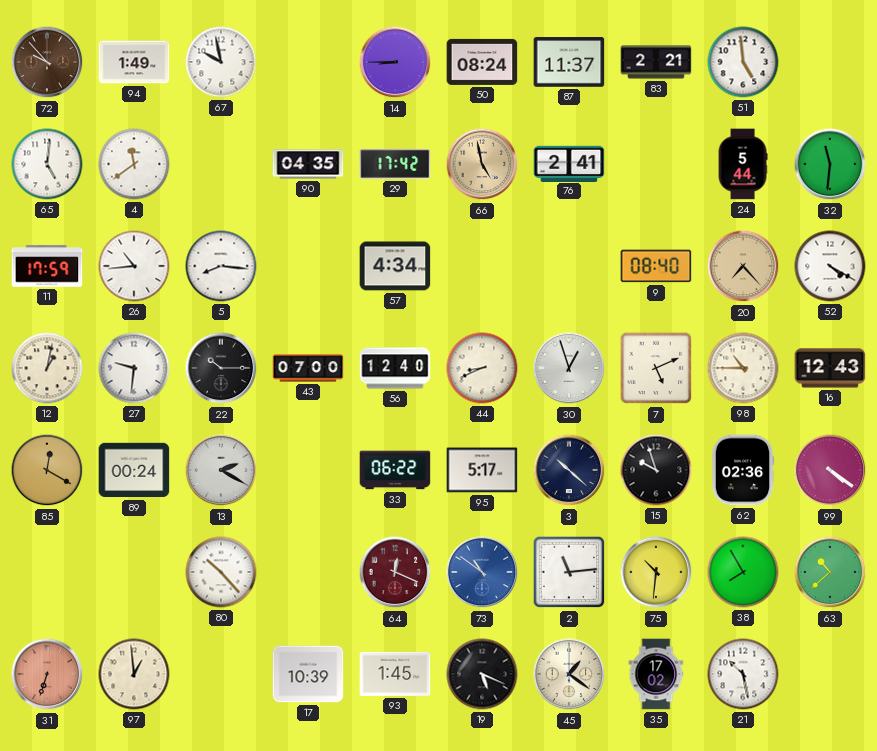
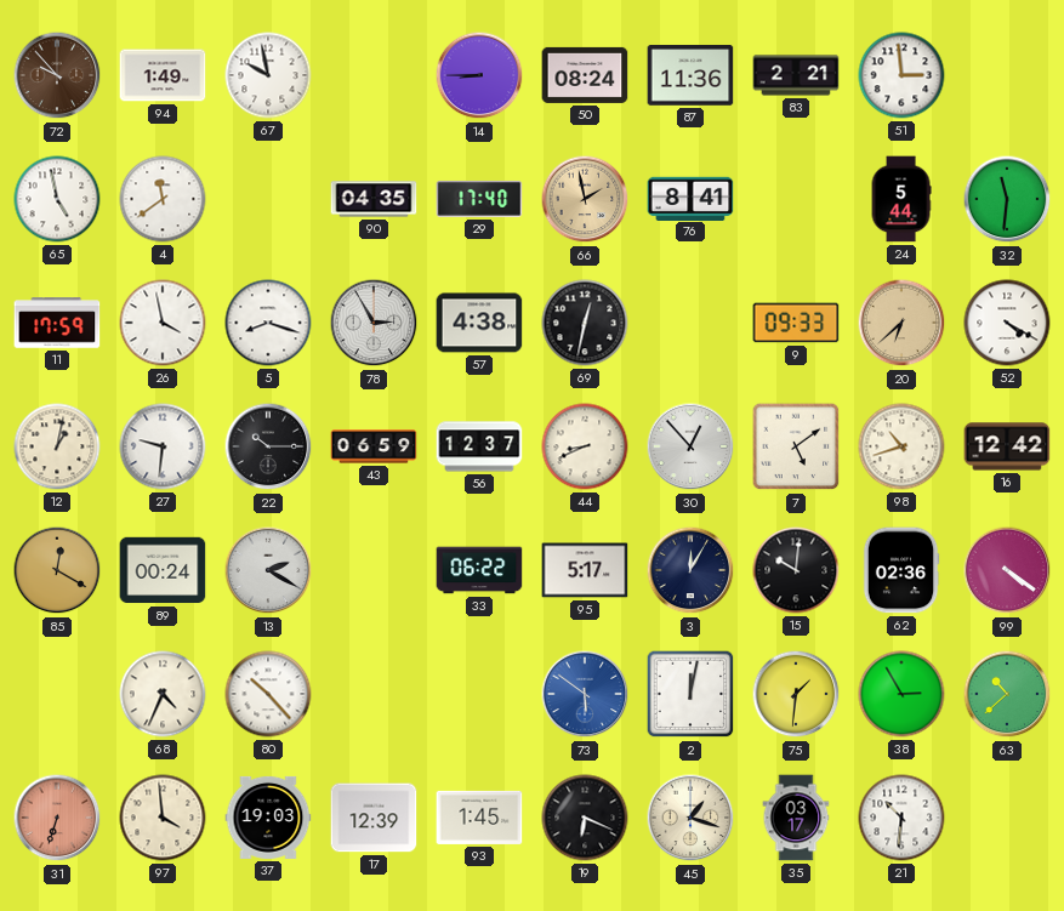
87: 11:37 -> 11:36
51: 4:59 -> 2:59
65: 5:01 -> 4:58
29: 17:42 -> 17:40
66: 4:58 -> 1:58
76: 2:41 -> 8:41
26: 10:44 -> 3:58
5: 8:16 -> 8:18
78: none -> 2:55
57: 4:34 -> 4:38
69: none -> 12:32
9: 08:40 -> 09:33
20: 7:23 -> 6:38
43: 07:00 -> 06:59
56: 12:40 -> 12:37
30: 12:57 -> 12:53
7: 5:11 -> 5:09
98: 10:45 -> 10:42
16: 12:43 -> 12:42
3: 10:22 -> 12:05
15: 9:57 -> 10:01
68: none -> 4:34
64: 12:19 -> none
73: 10:51 -> 5:51
2: 11:14 -> 12:02
75: 10:31 -> 1:31
38: 7:55 -> 2:55
97: 12:59 -> 3:59
37: none -> 19:03
17: 10:39 -> 12:39
19: 5:19 -> 6:19
45: 1:21 -> 1:18
35: 17:02 -> 03:17
21: 10:28 -> 10:31
